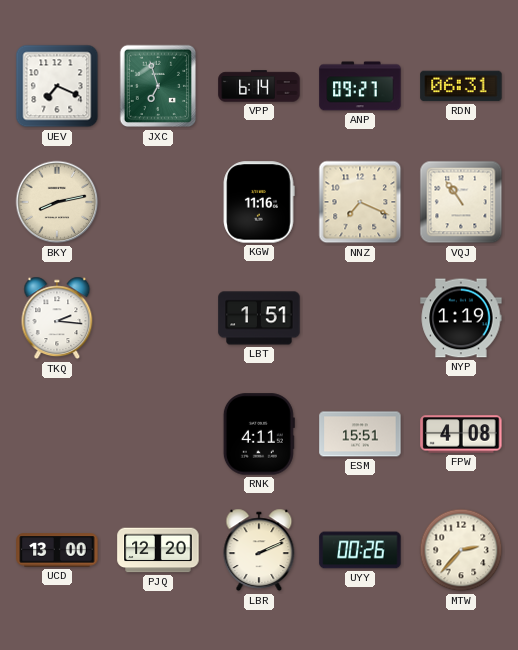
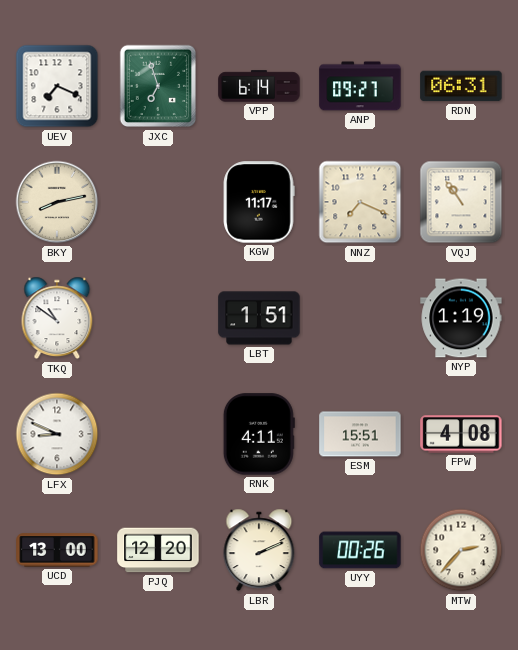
KGW: 11:16 -> 11:17
TKQ: 2:16 -> 10:51
LFX: none -> 8:49
